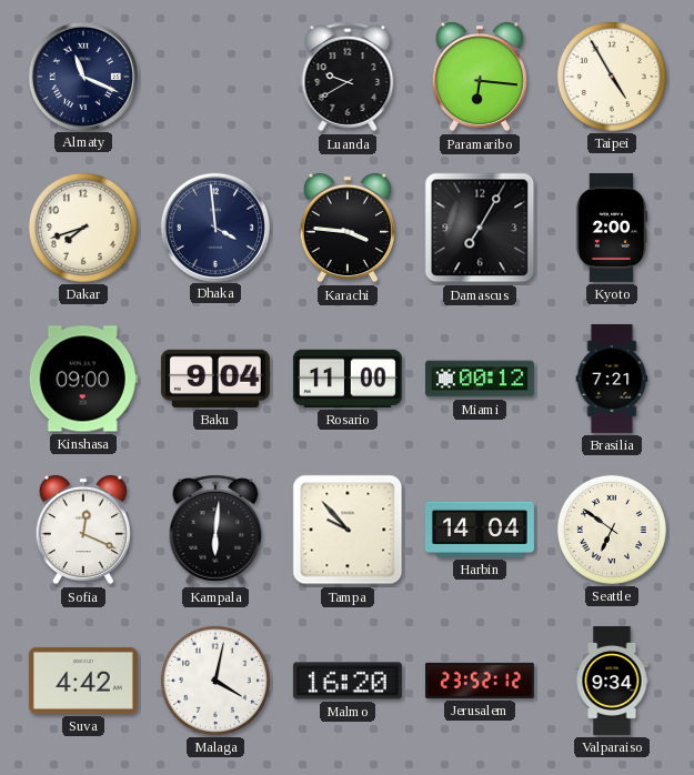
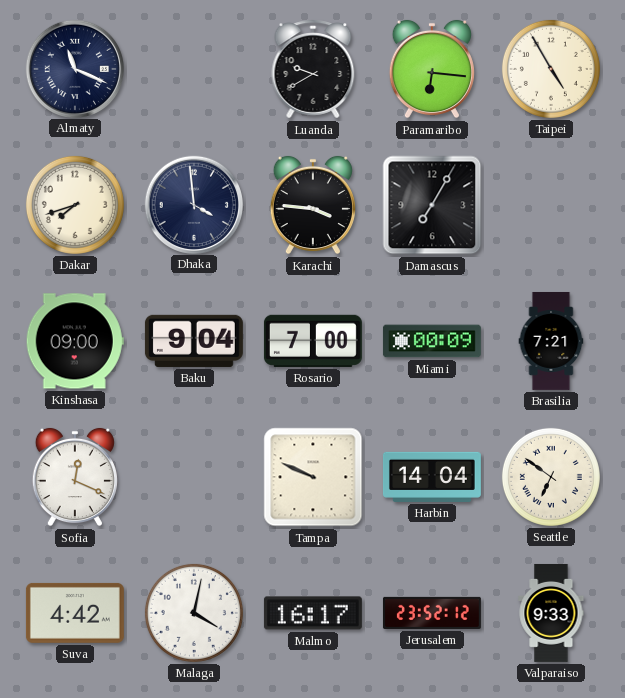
Kyoto: 2:00 -> none
Rosario: 11:00 -> 7:00
Miami: 00:12 -> 00:09
Kampala: 6:01 -> none
Tampa: 9:53 -> 9:49
Malmo: 16:20 -> 16:17
Valparaiso: 9:34 -> 9:33
